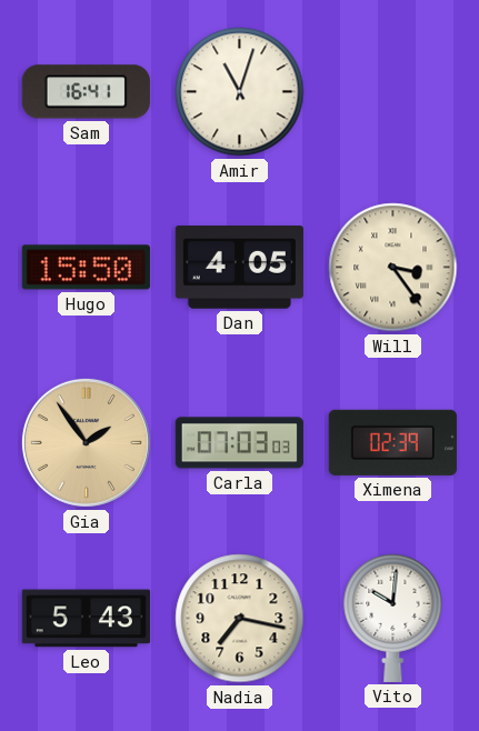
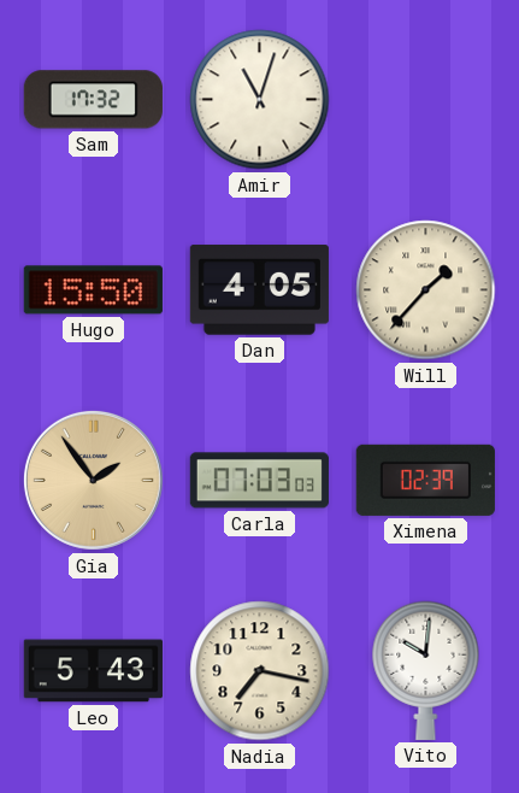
Sam: 16:41 -> 17:32
Will: 3:24 -> 1:37
